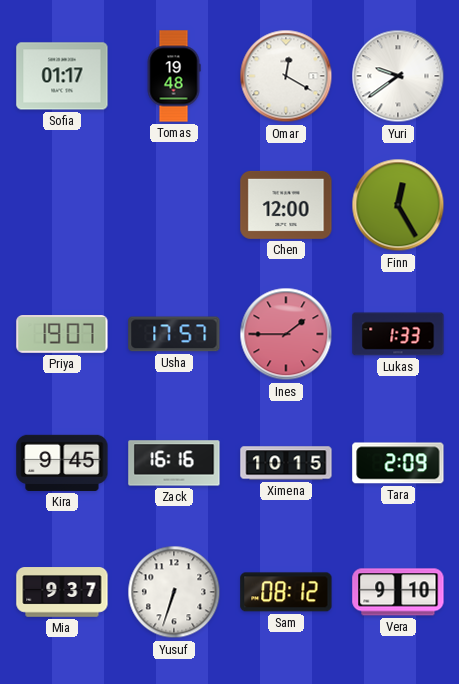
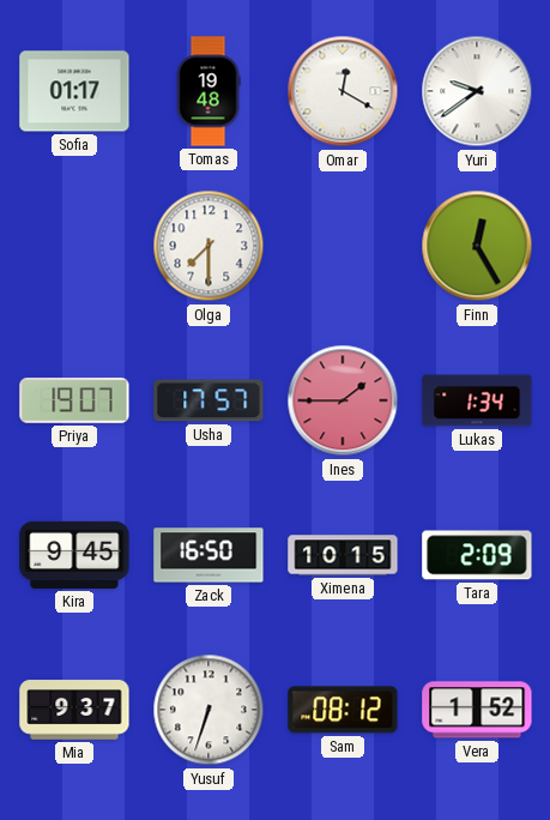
Olga: none -> 7:30
Chen: 12:00 -> none
Lukas: 1:33 -> 1:34
Zack: 16:16 -> 16:50
Vera: 9:10 -> 1:52
